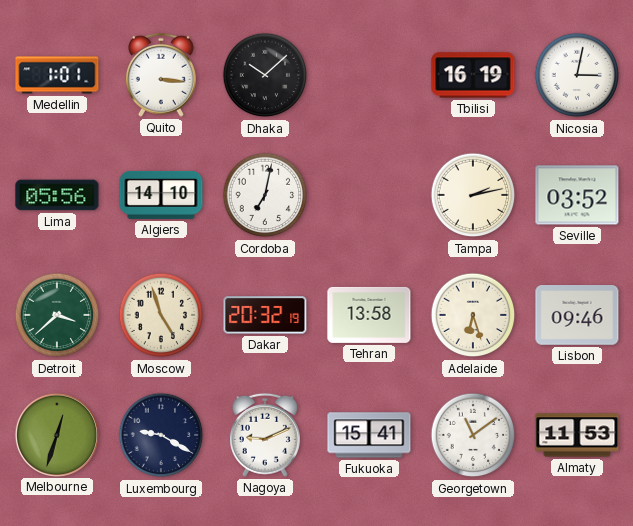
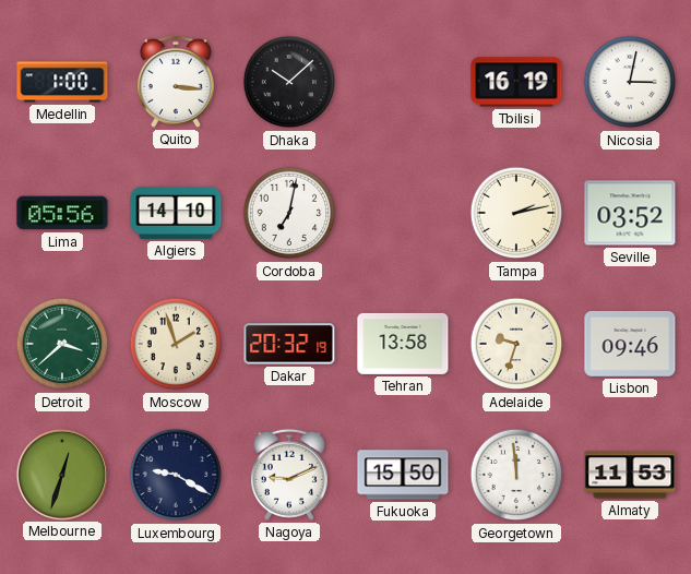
Medellin: 1:01 -> 1:00
Moscow: 4:57 -> 1:57
Adelaide: 6:27 -> 9:33
Fukuoka: 15:41 -> 15:50
Georgetown: 11:09 -> 11:59
